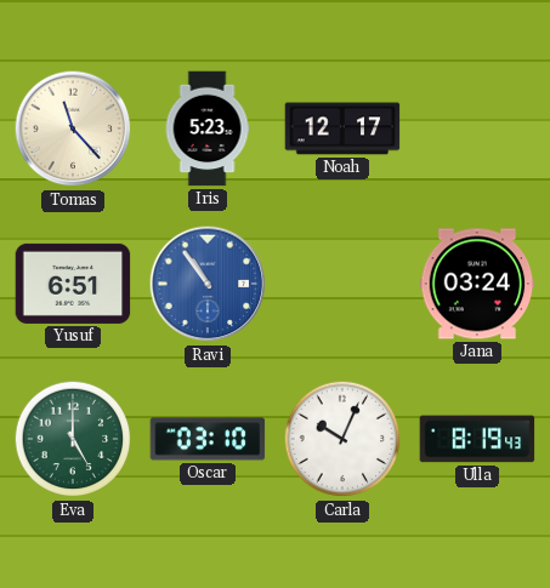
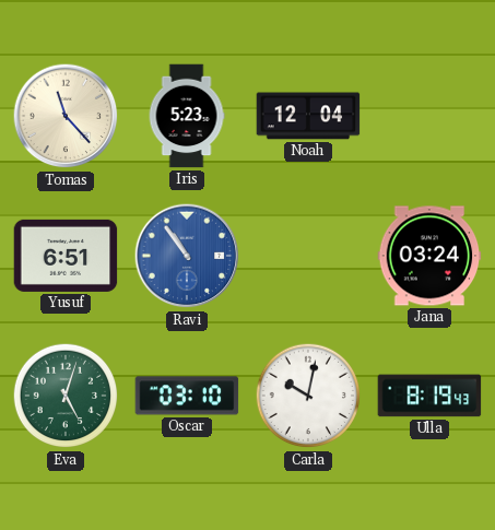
Noah: 12:17 -> 12:04
Eva: 5:00 -> 5:03
Carla: 10:04 -> 10:02
